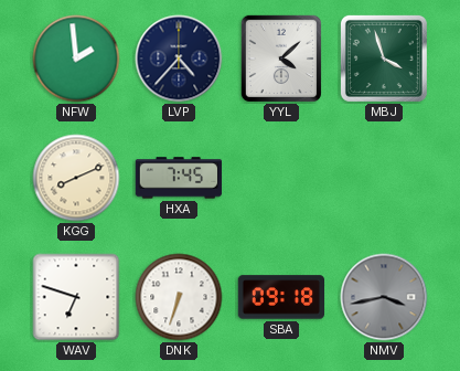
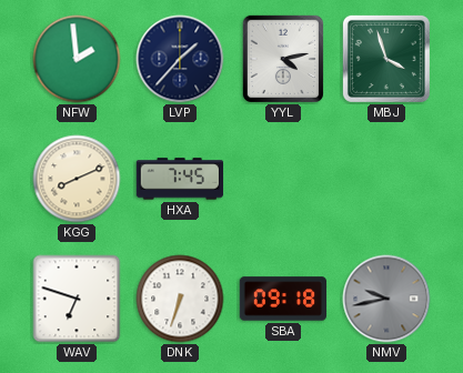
LVP: 4:37 -> 1:37
YYL: 4:08 -> 4:13
NMV: 3:43 -> 9:43
